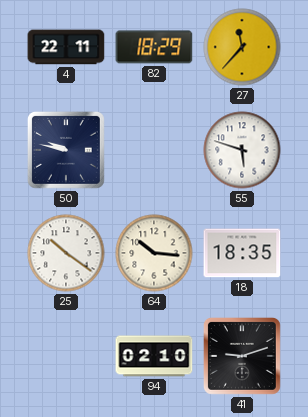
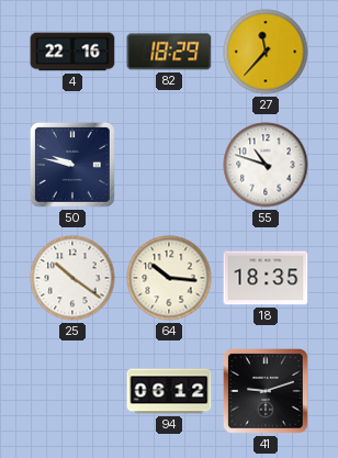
4: 22:11 -> 22:16
55: 5:48 -> 10:48
94: 02:10 -> 06:12
